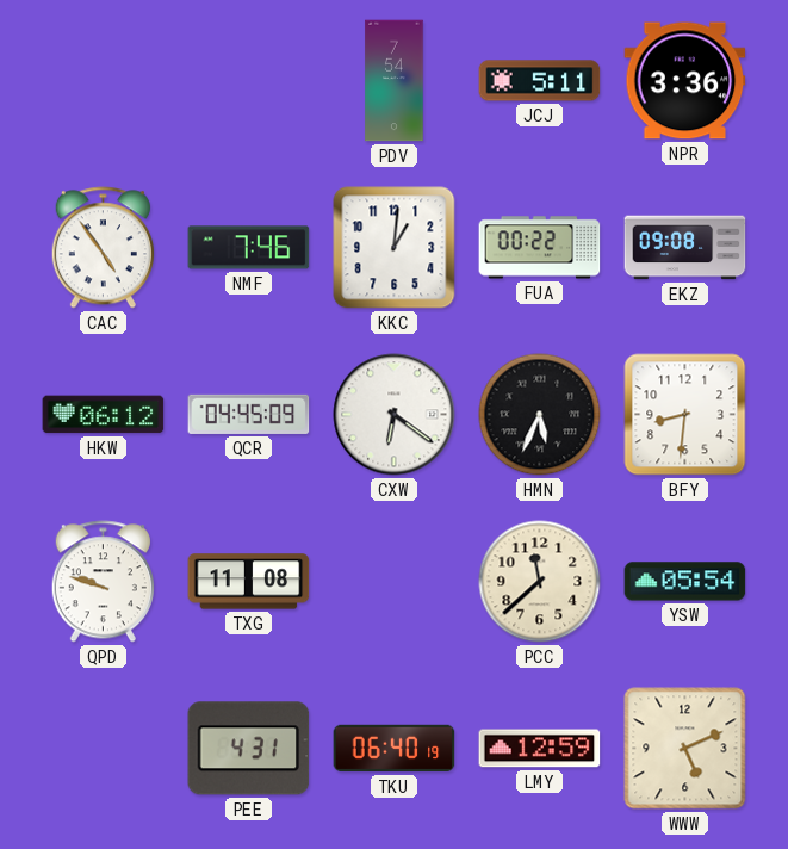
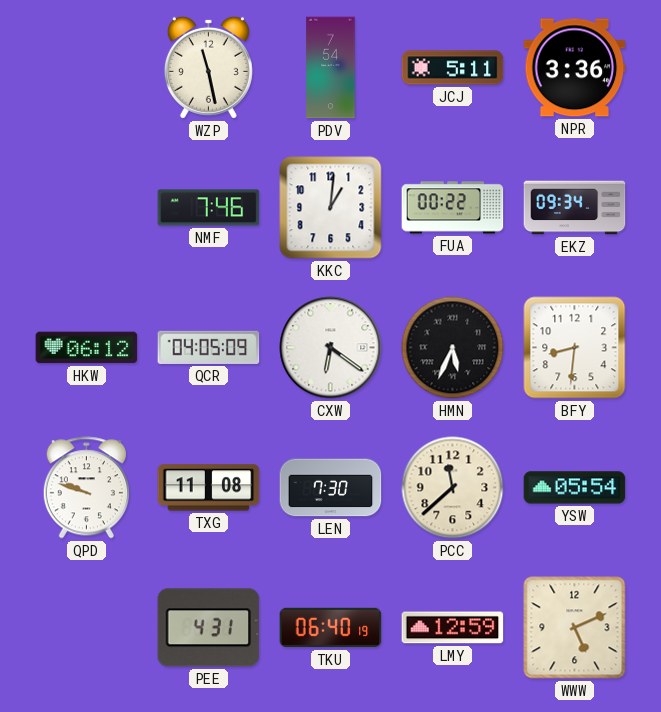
WZP: none -> 11:28
CAC: 4:54 -> none
EKZ: 09:08 -> 09:34
QCR: 04:45 -> 04:05
LEN: none -> 7:30
